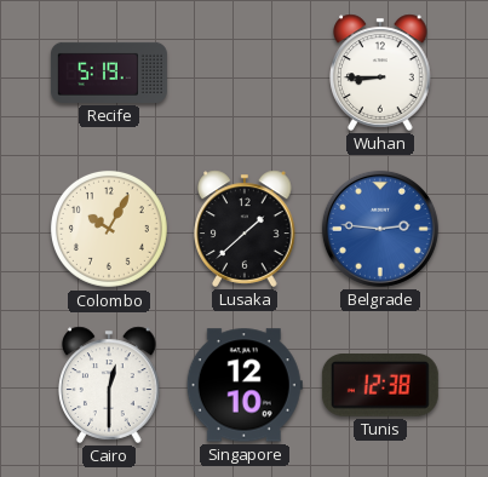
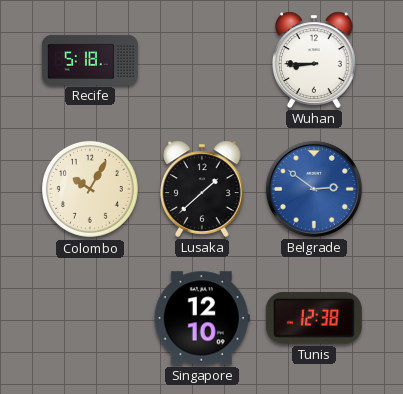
Recife: 5:19 -> 5:18
Belgrade: 2:46 -> 2:51
Cairo: 12:30 -> none
